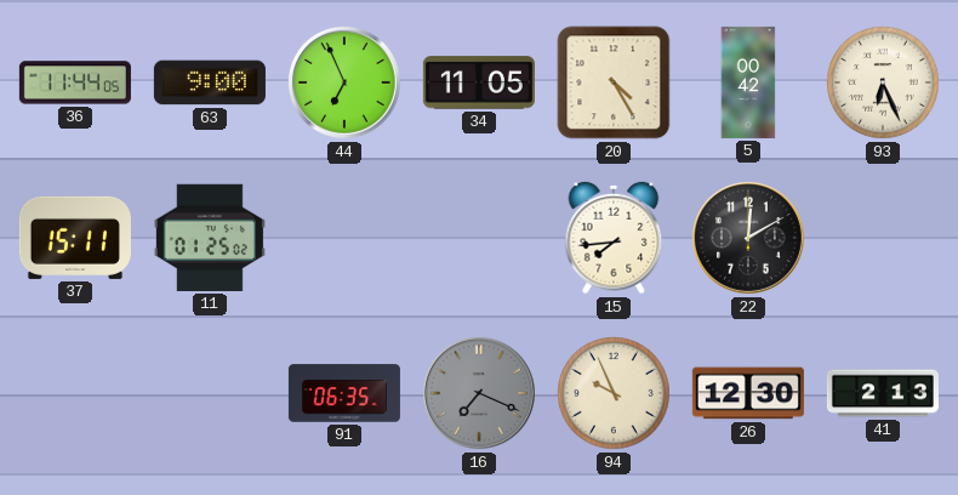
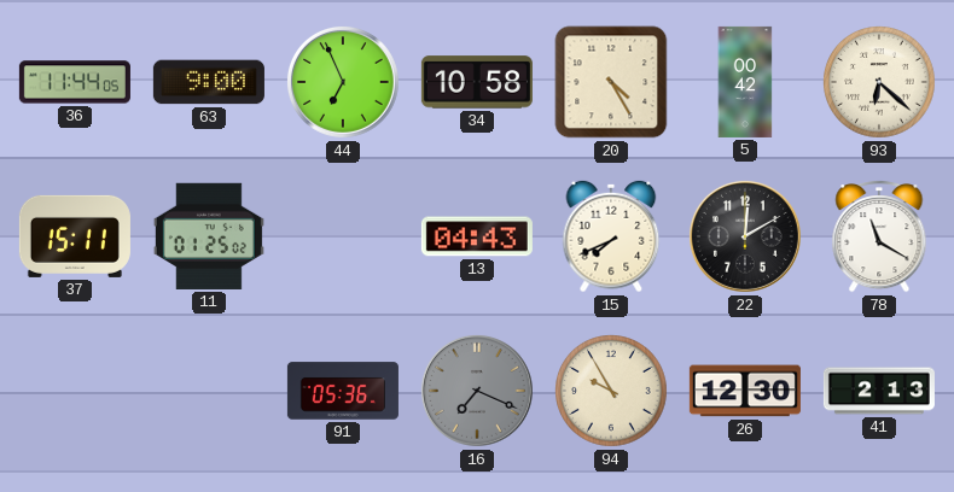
34: 11:05 -> 10:58
93: 6:26 -> 6:22
13: none -> 04:43
15: 7:44 -> 7:41
78: none -> 11:20
91: 06:35 -> 05:36
94: 9:56 -> 9:55
